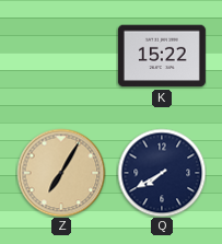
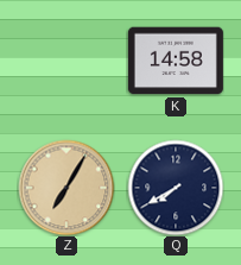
K: 15:22 -> 14:58
